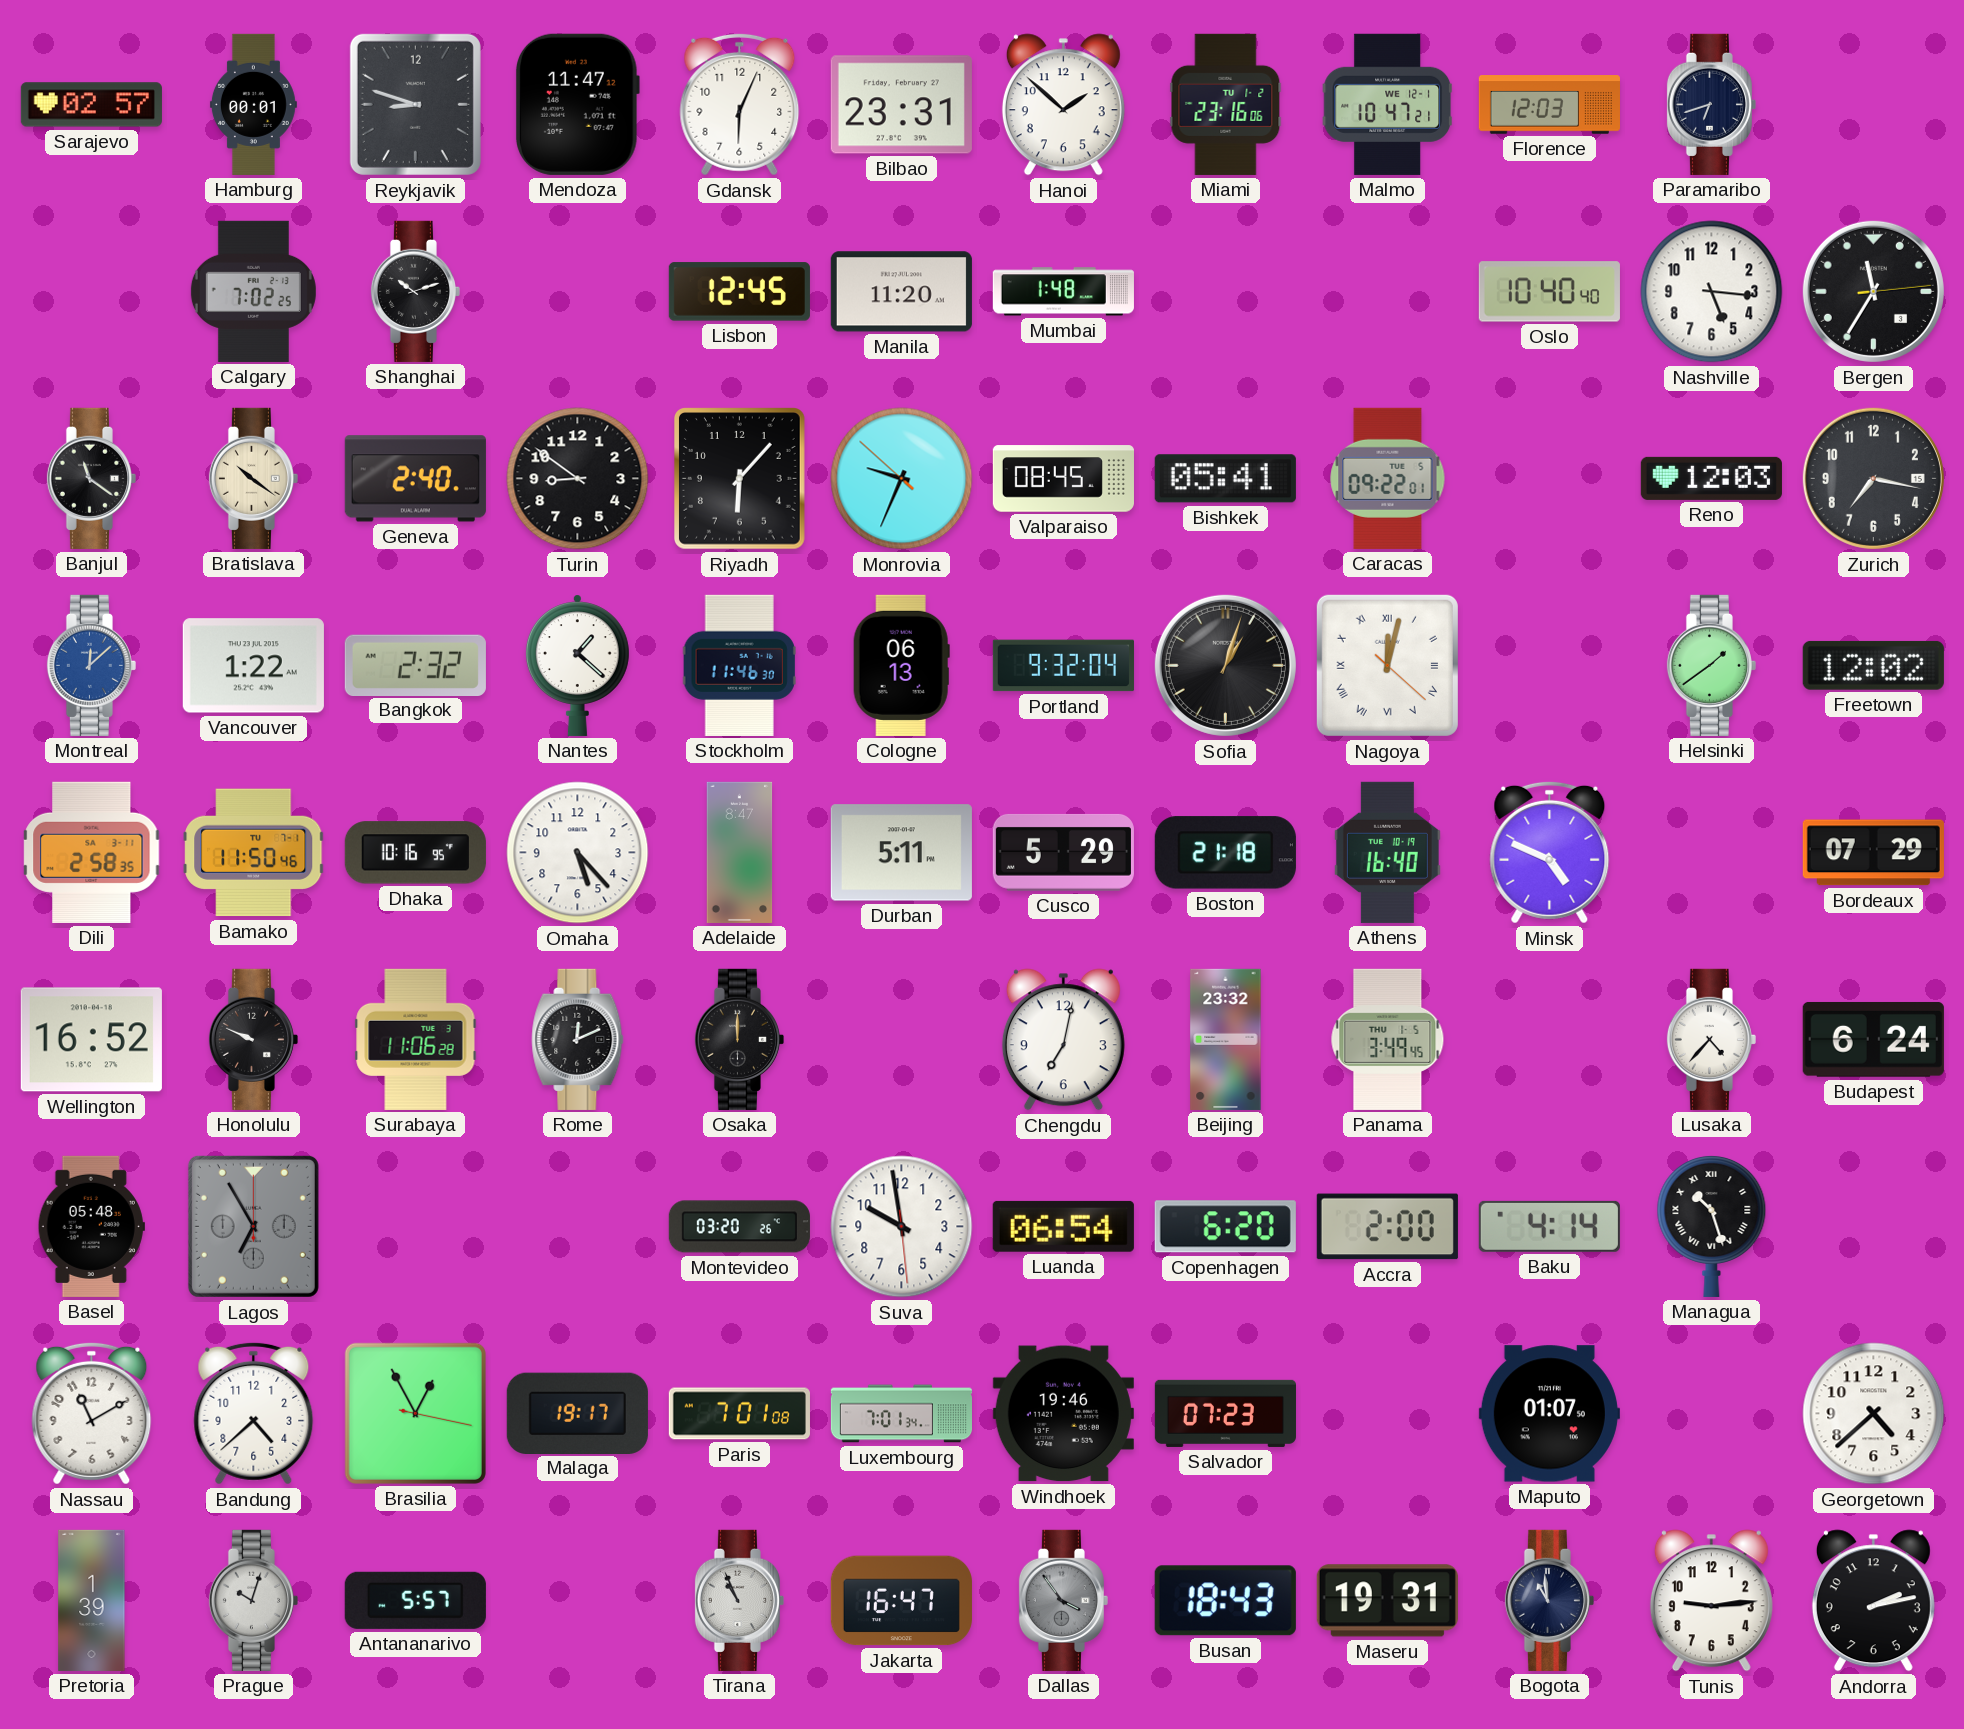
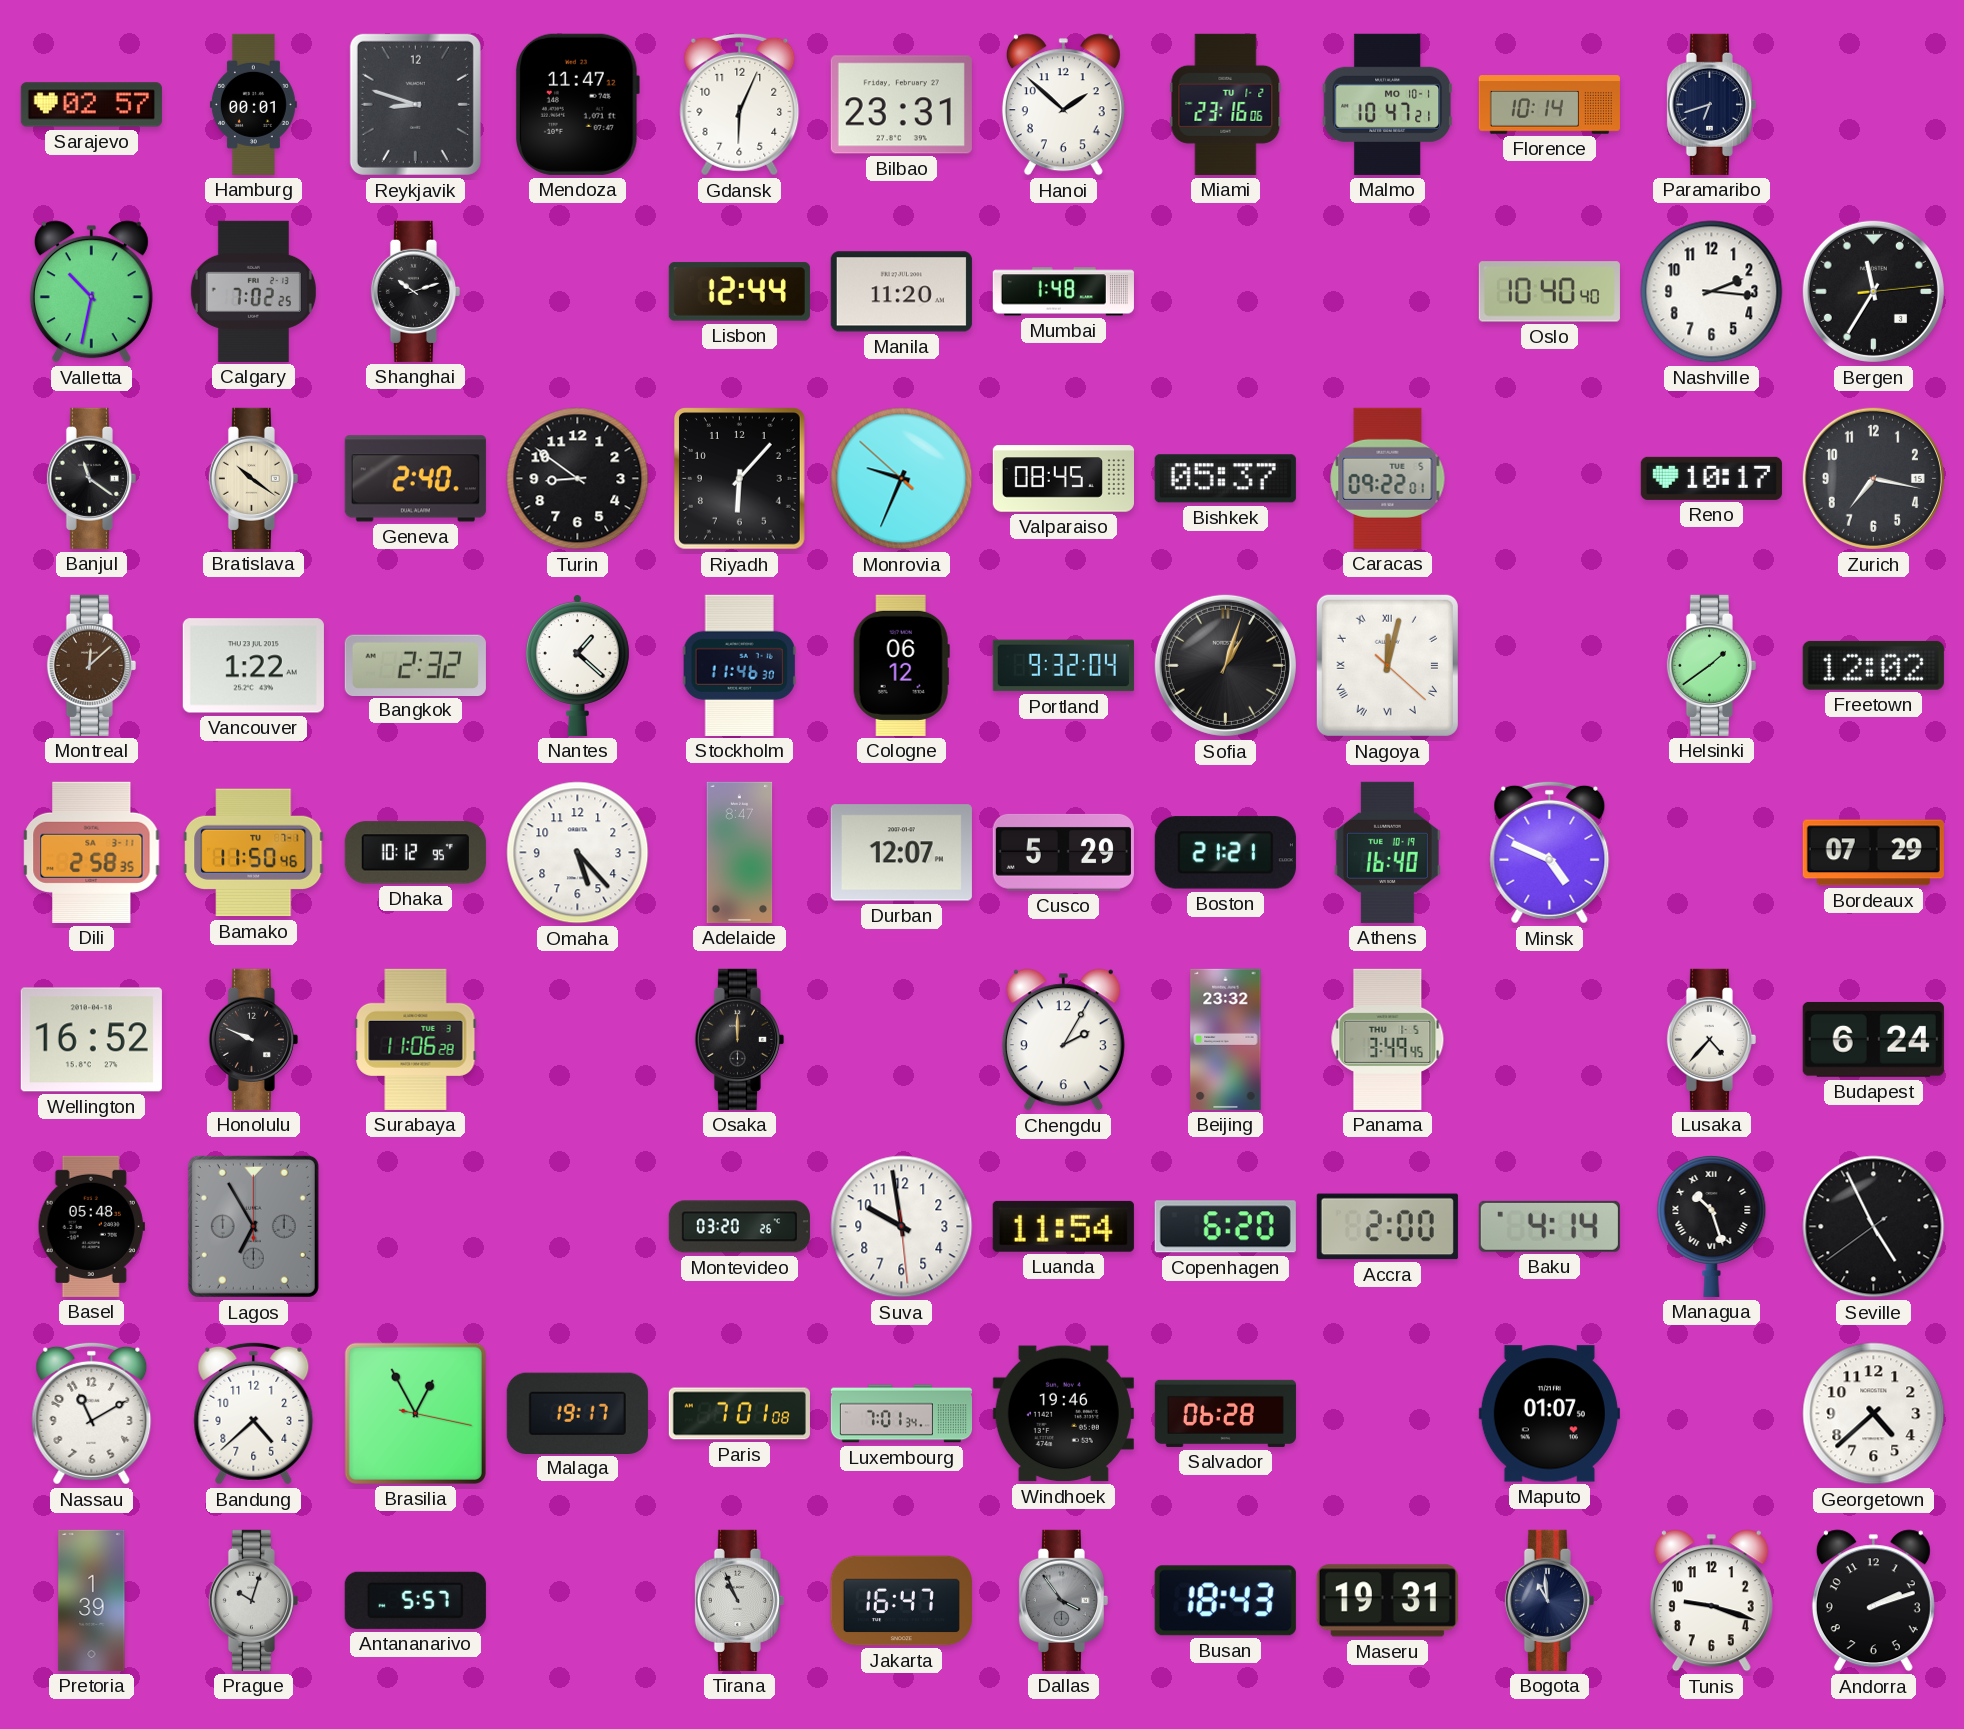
Malmo date: WE 12-1 -> MO 10-1
Florence: 12:03 -> 10:14
Valletta: none -> 10:32
Lisbon: 12:45 -> 12:44
Nashville: 5:16 -> 2:16
Bishkek: 05:41 -> 05:37
Reno: 12:03 -> 10:17
Montreal dial: blue -> brown
Cologne: 06:13 -> 06:12
Dhaka: 10:16 -> 10:12
Durban: 5:11 -> 12:07
Boston: 21:18 -> 21:21
Rome: 12:11 -> none
Chengdu: 7:02 -> 2:05
Luanda: 06:54 -> 11:54
Seville: none -> 4:55
Salvador: 07:23 -> 06:28
Tunis: 9:14 -> 9:18
Andorra: 2:13 -> 2:12
